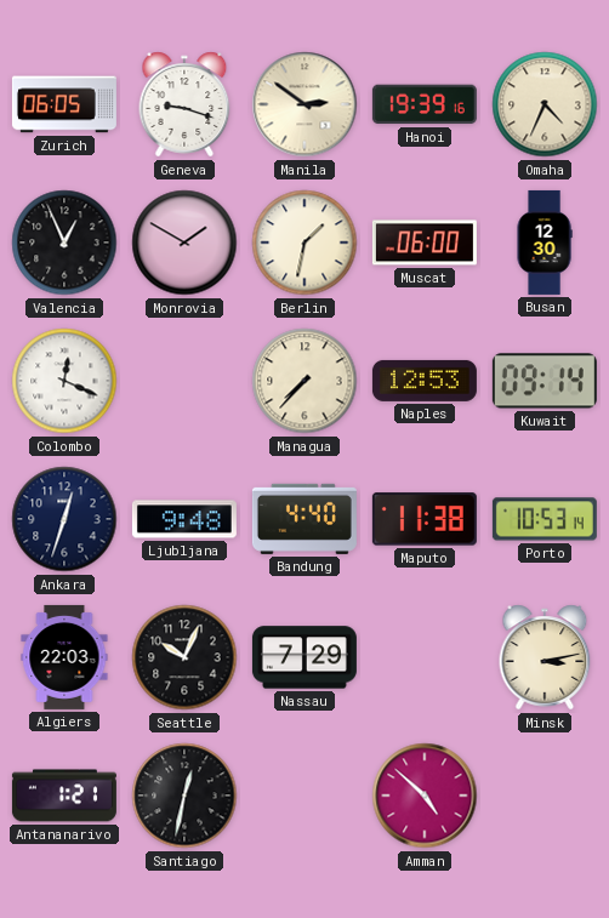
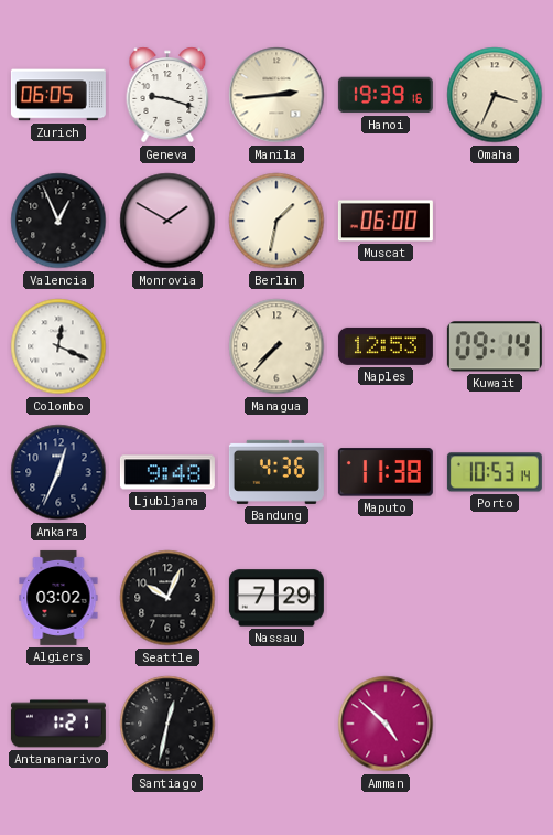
Manila: 2:51 -> 2:44
Omaha: 4:34 -> 3:34
Busan: 12:30 -> none
Ankara: 12:33 -> 12:34
Bandung: 4:40 -> 4:36
Algiers: 22:03 -> 03:02
Minsk: 3:13 -> none
